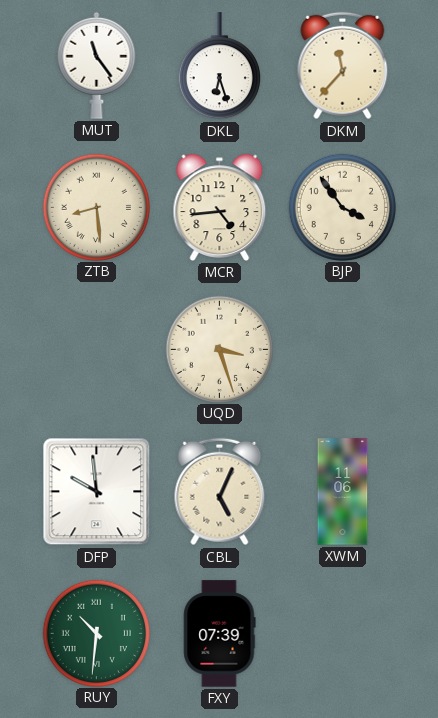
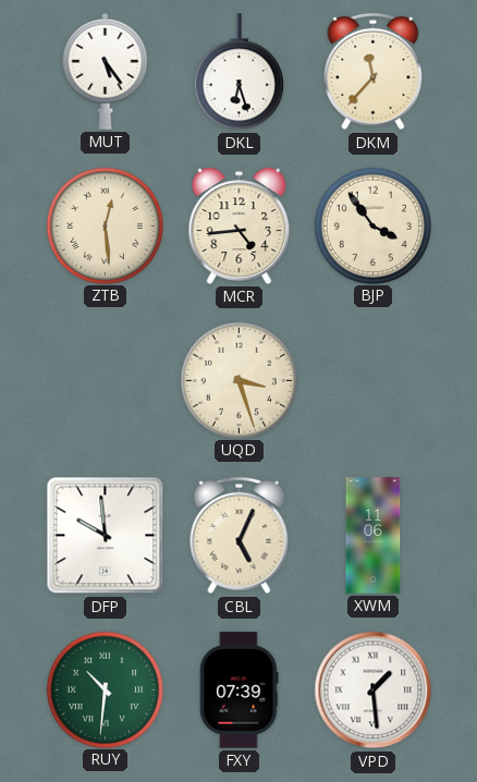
MUT: 11:24 -> 5:24
ZTB: 8:29 -> 12:29
VPD: none -> 1:29
